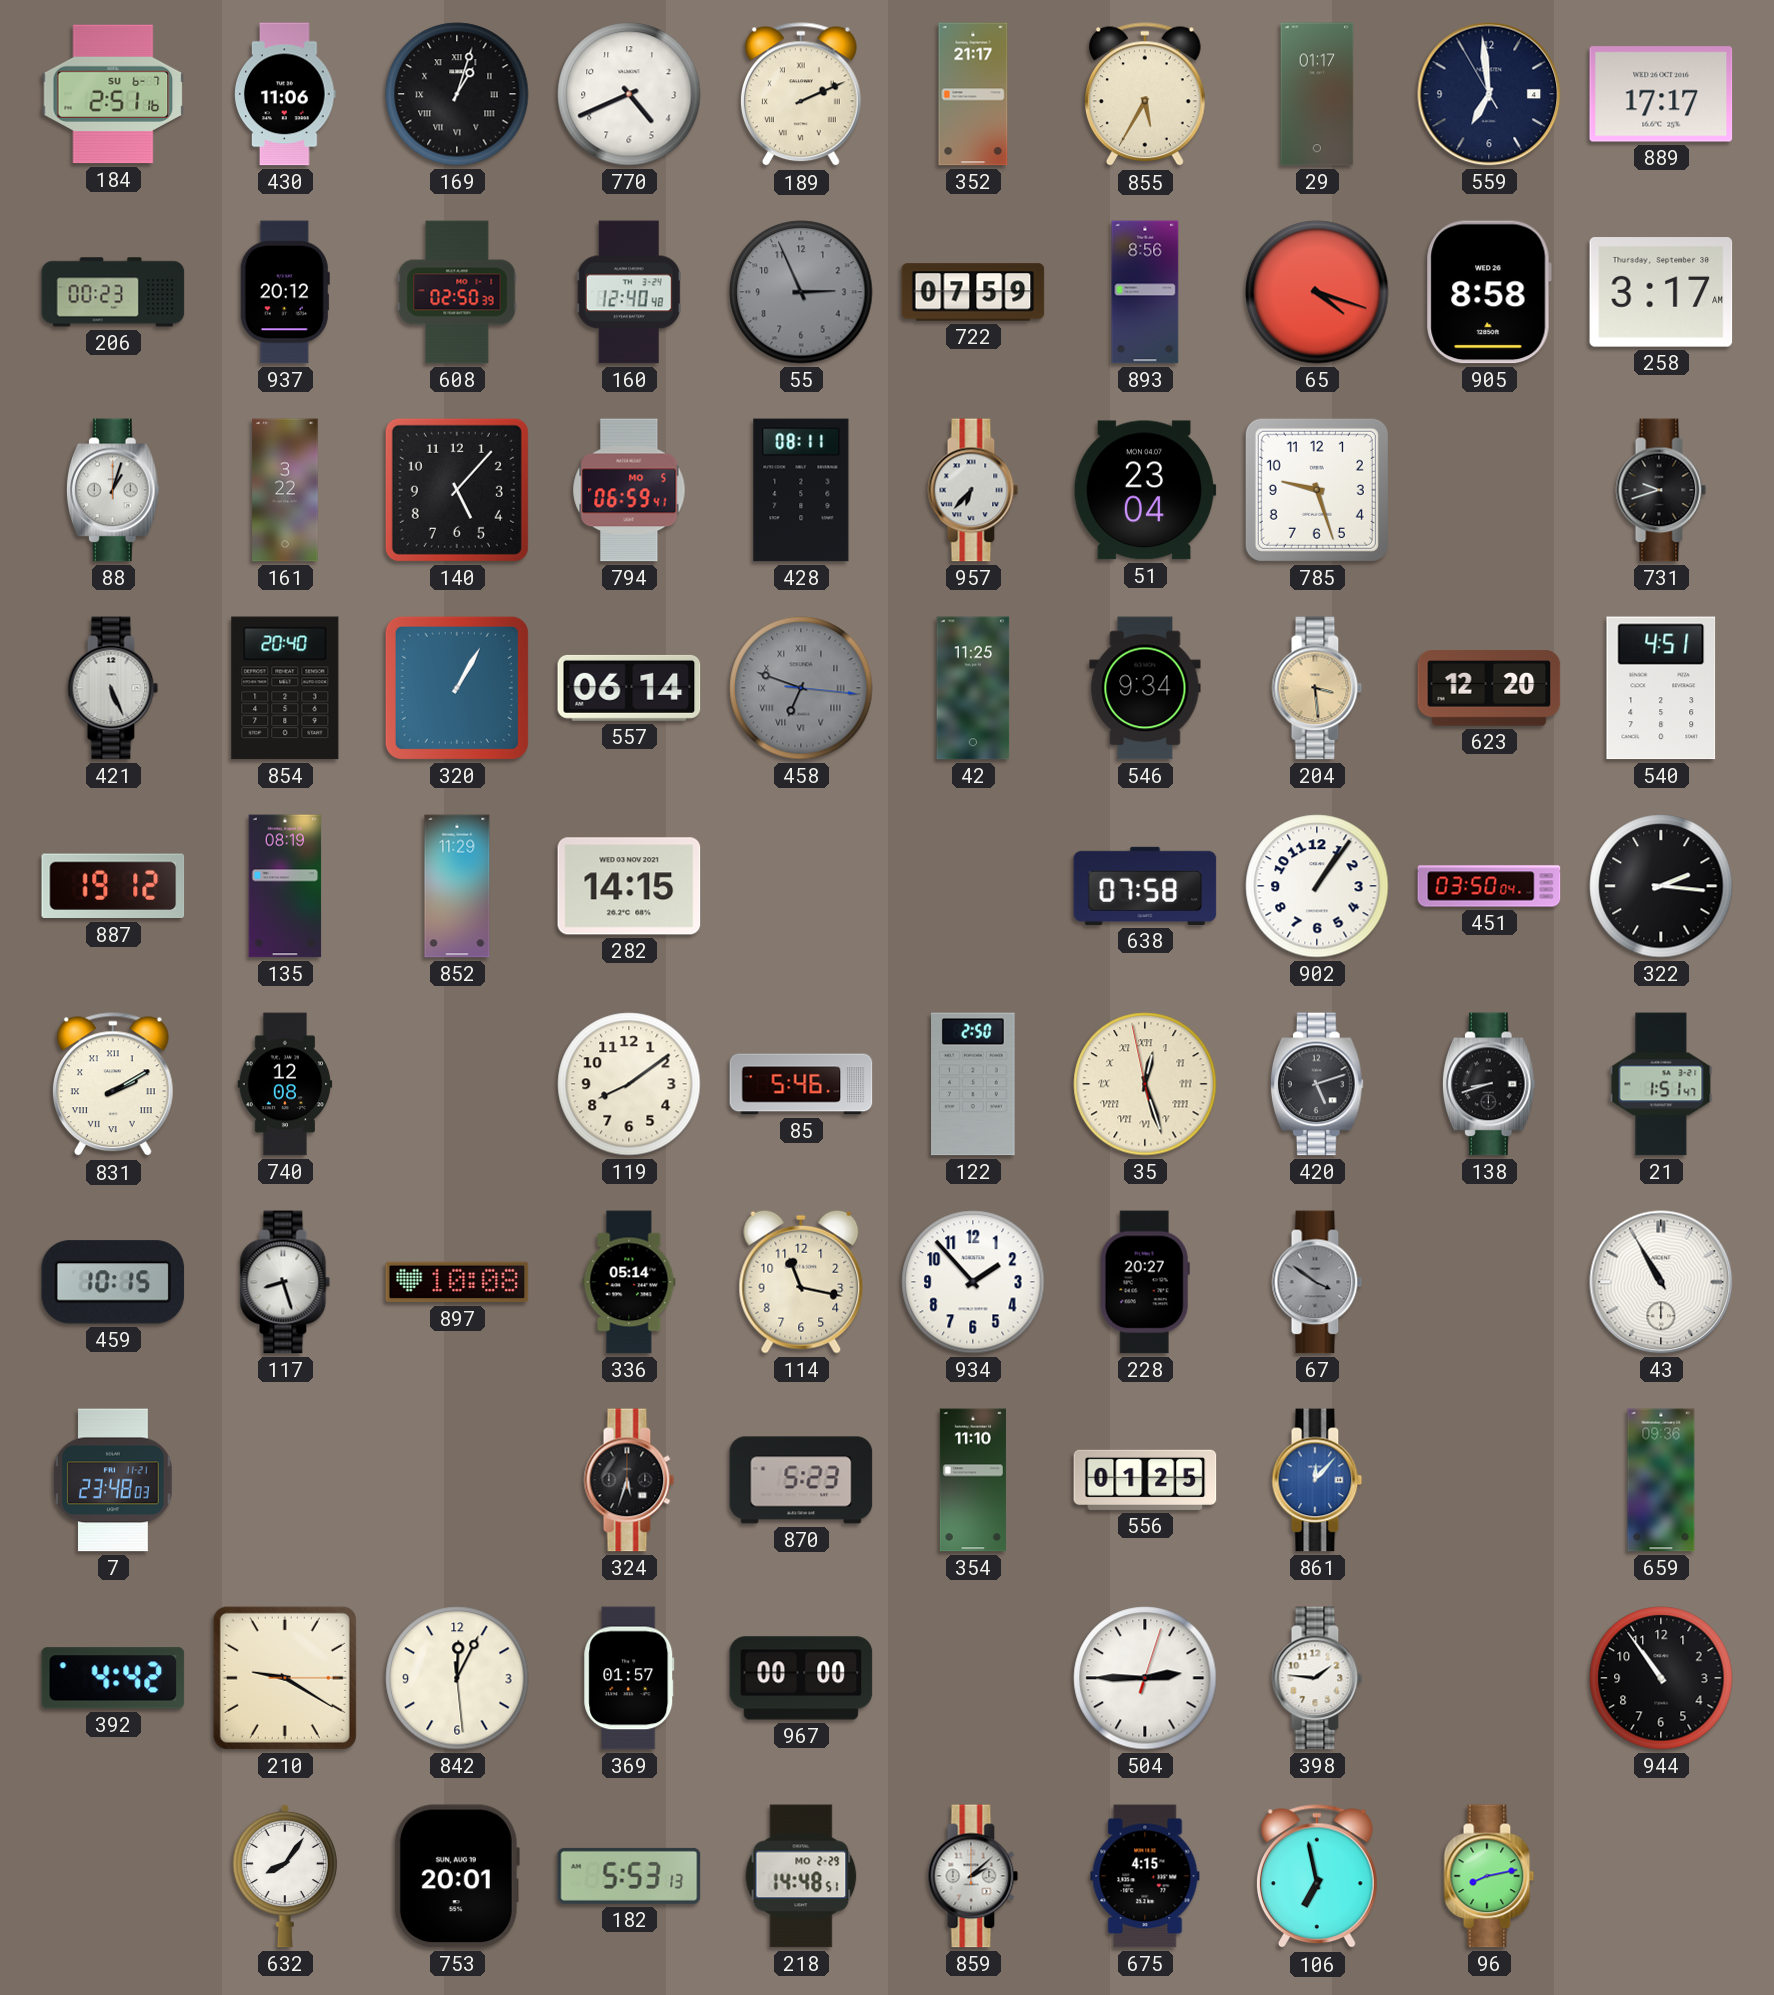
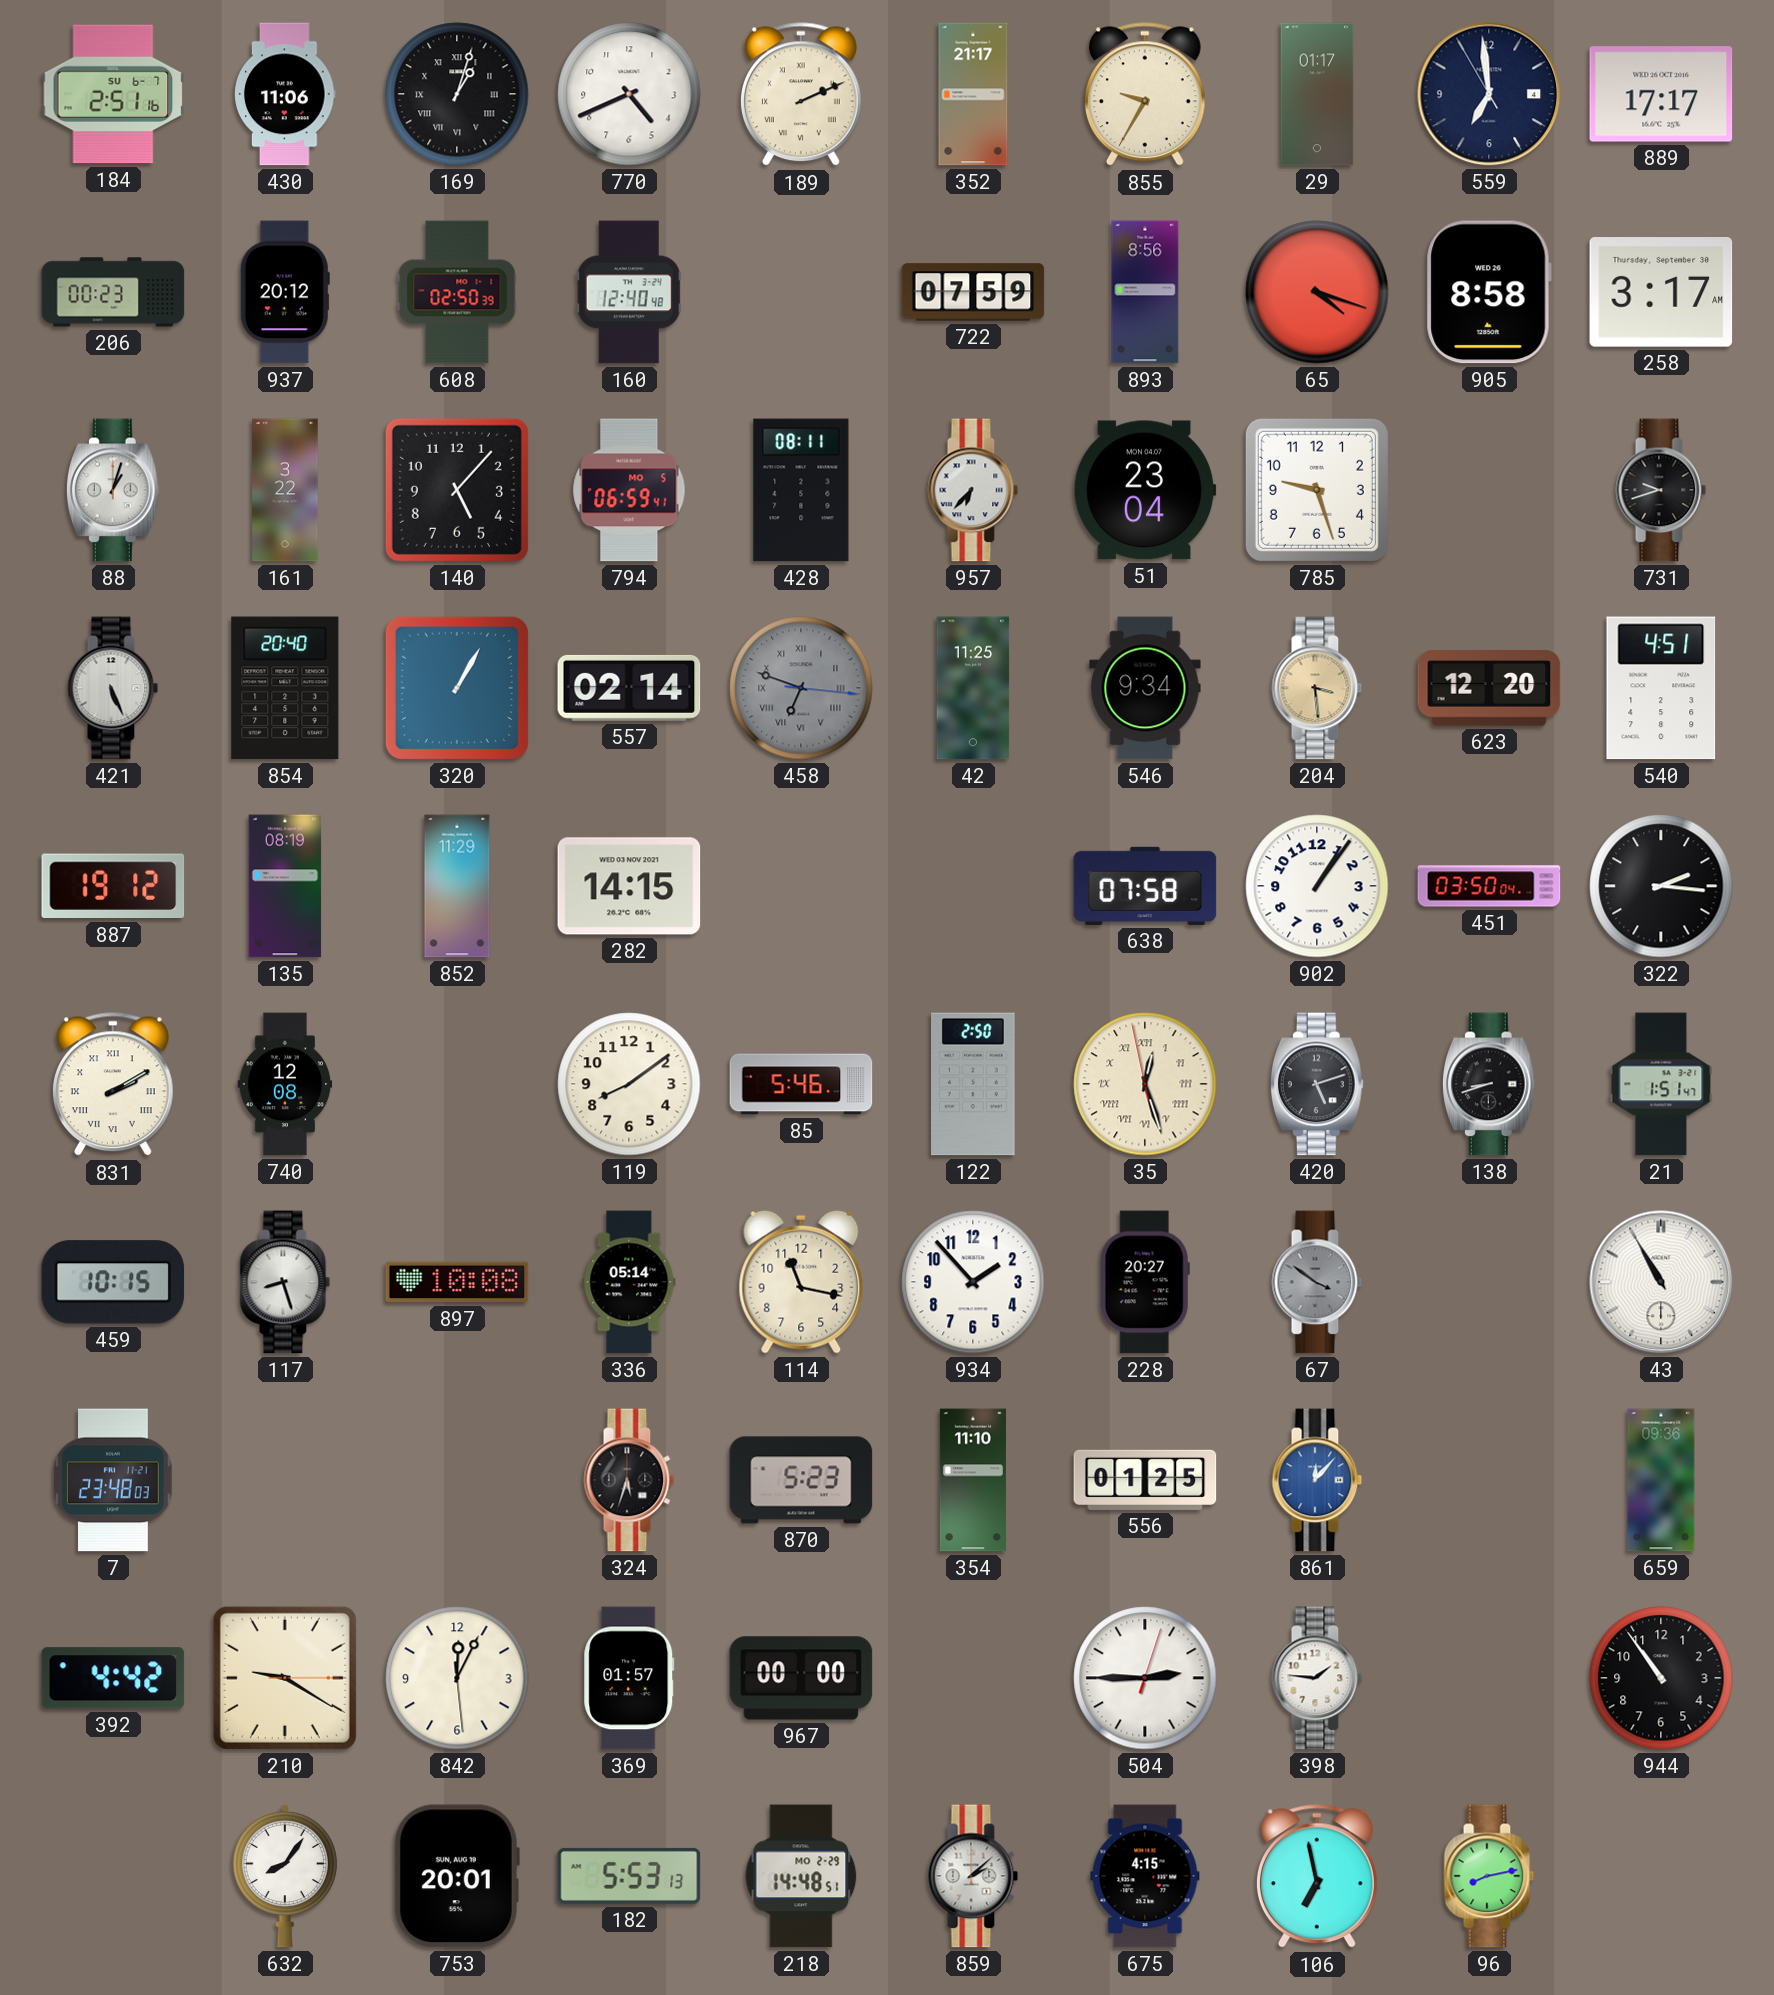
855: 5:35 -> 9:35
55: 2:56 -> none
557: 06:14 -> 02:14
